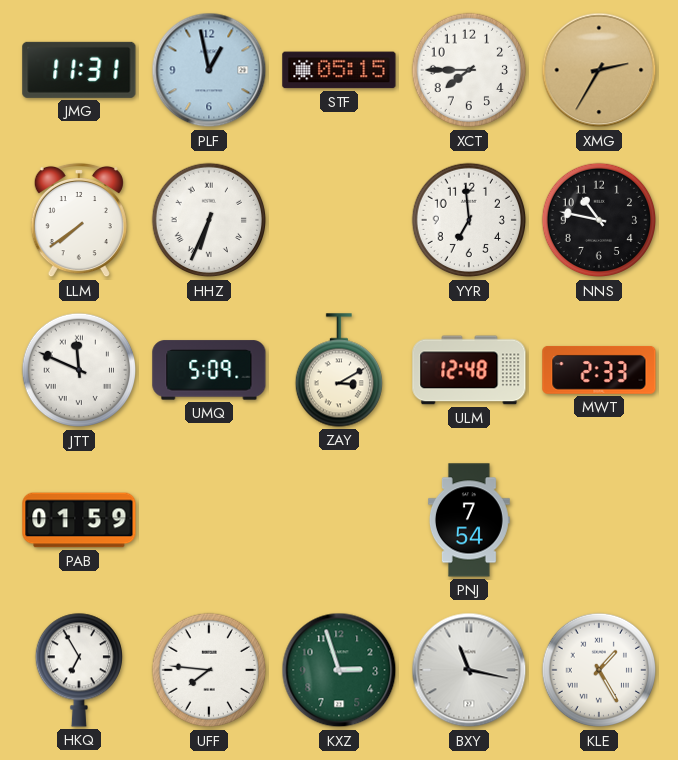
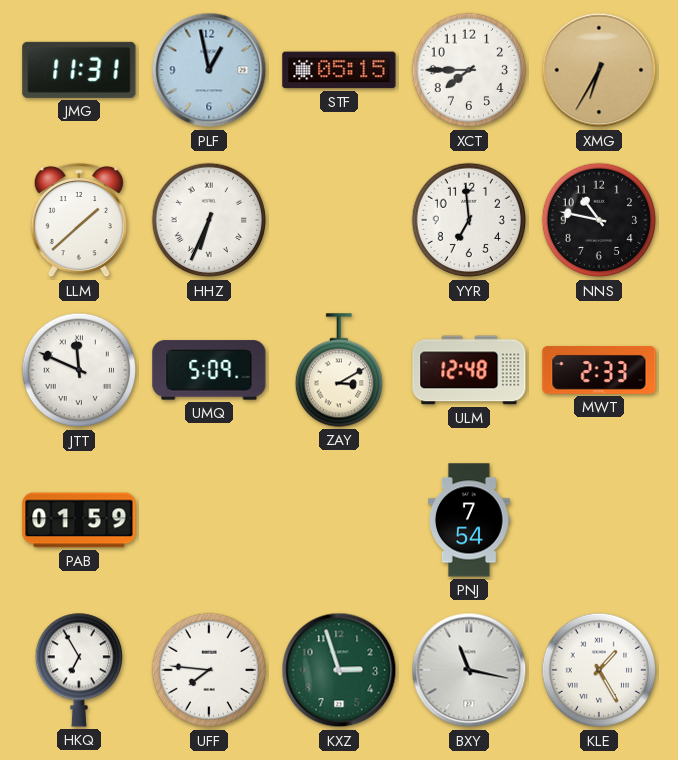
XMG: 2:35 -> 6:35
LLM: 7:39 -> 1:38
